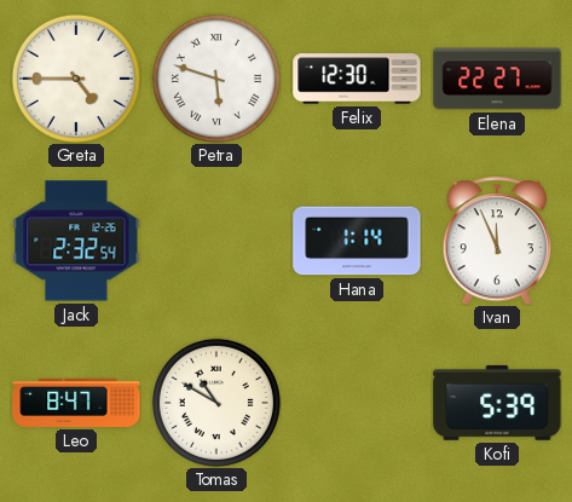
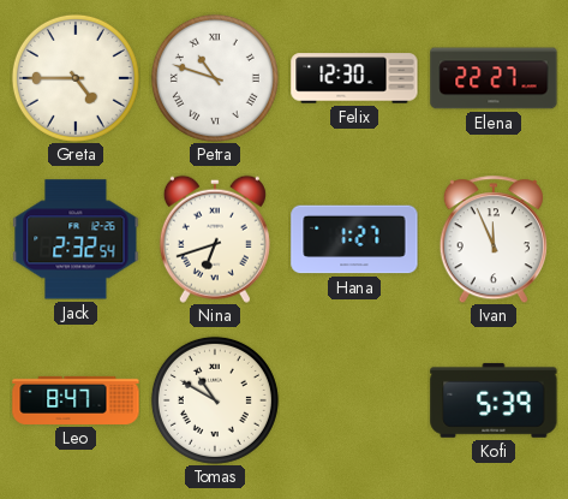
Petra: 5:48 -> 10:48
Nina: none -> 6:42
Hana: 1:14 -> 1:27
